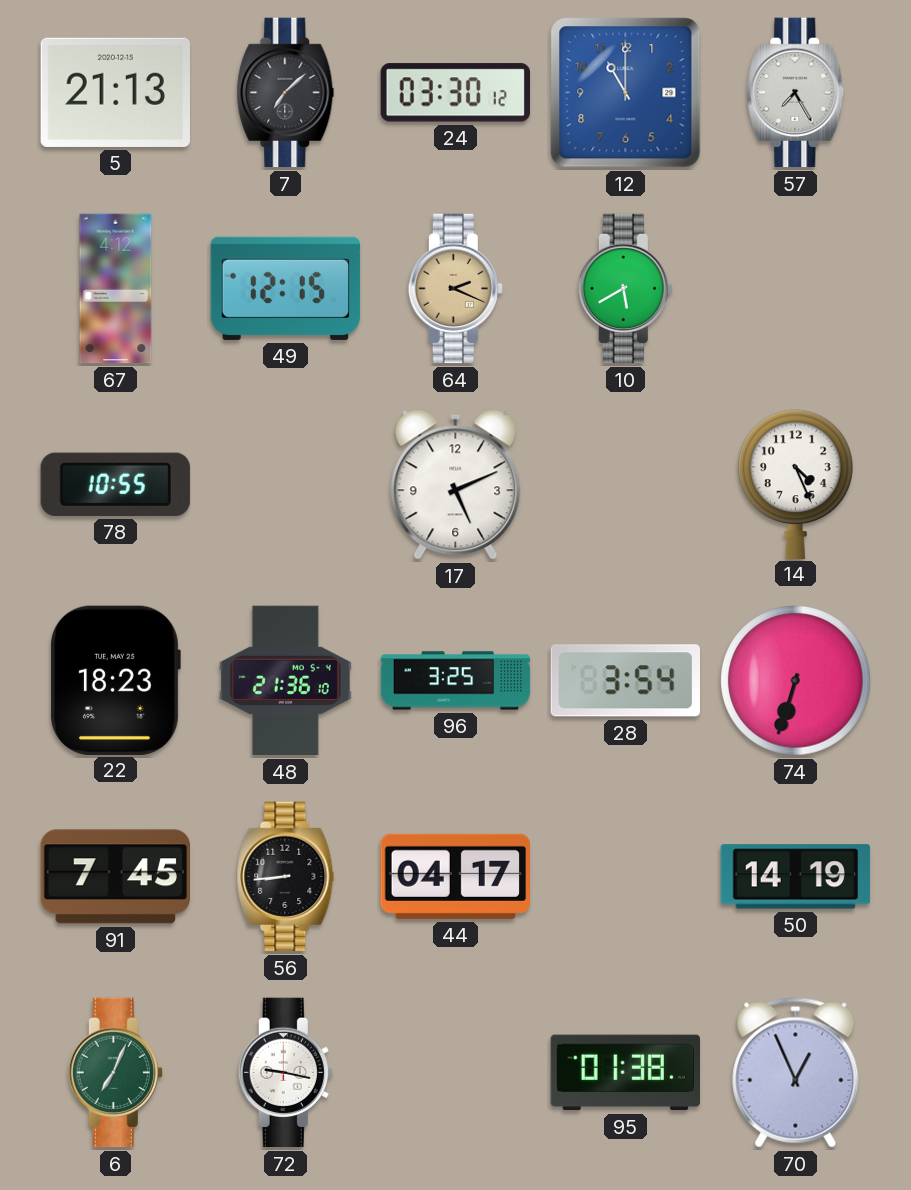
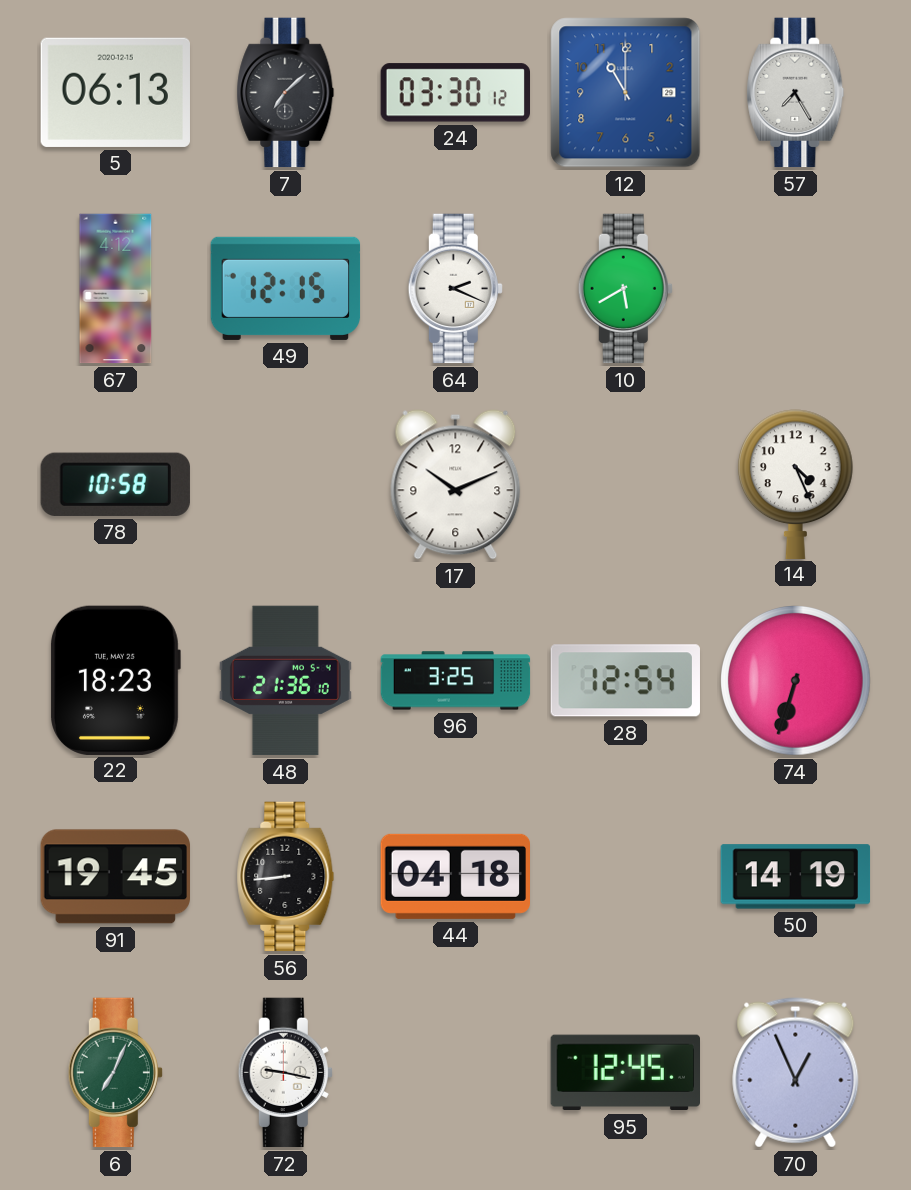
5: 21:13 -> 06:13
64 dial: champagne -> white
78: 10:55 -> 10:58
17: 5:11 -> 10:11
28: 3:54 -> 12:54
91: 7:45 -> 19:45
44: 04:17 -> 04:18
95: 01:38 -> 12:45
